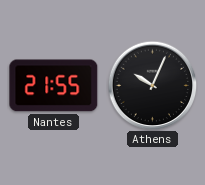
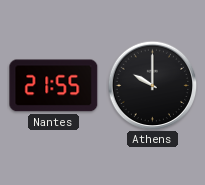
Athens: 10:04 -> 10:00
